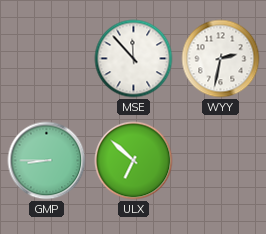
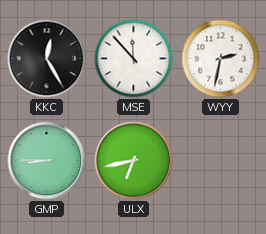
KKC: none -> 12:25
ULX: 6:52 -> 6:43
